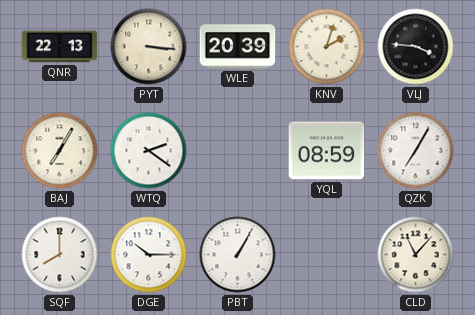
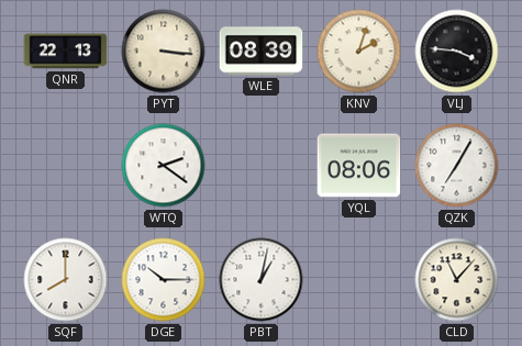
WLE: 20:39 -> 08:39
BAJ: 7:05 -> none
YQL: 08:59 -> 08:06
PBT: 1:05 -> 1:02
